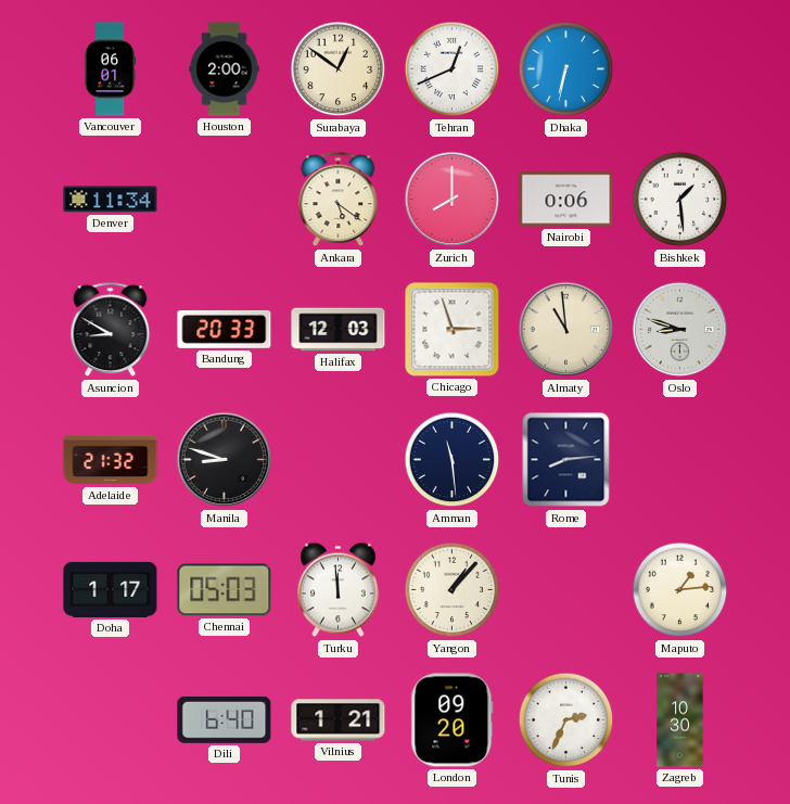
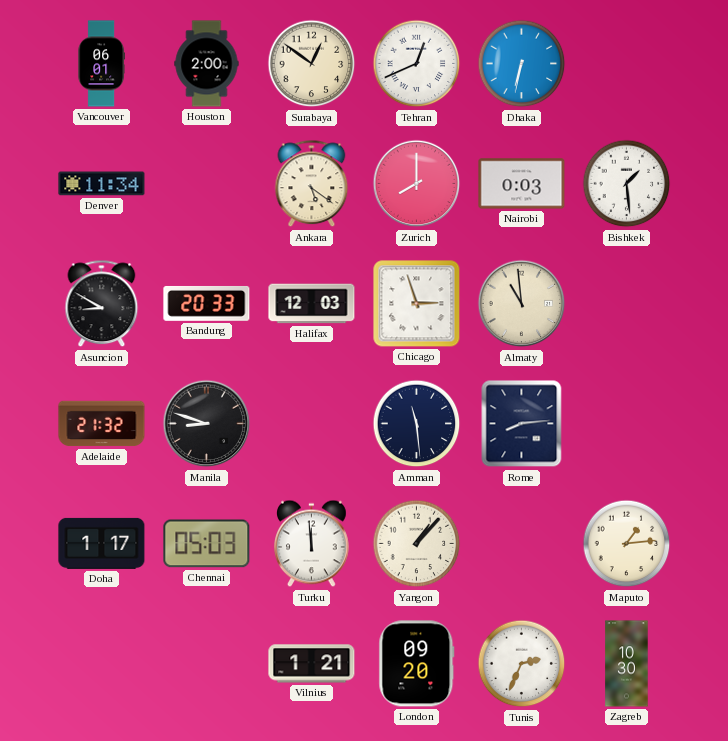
Nairobi: 0:06 -> 0:03
Oslo: 8:48 -> none
Dili: 6:40 -> none
